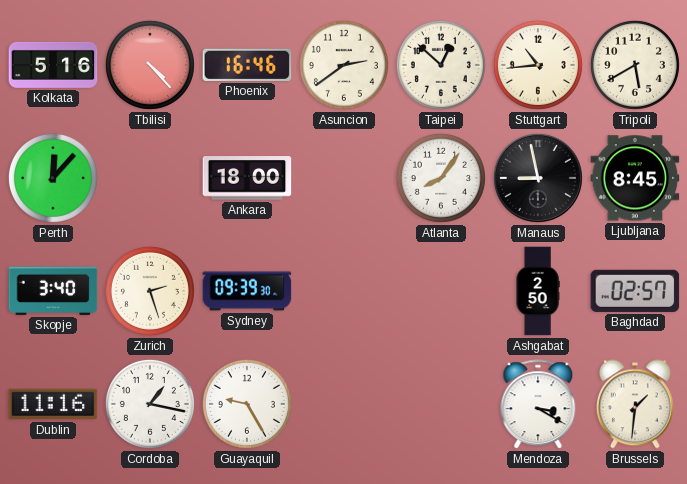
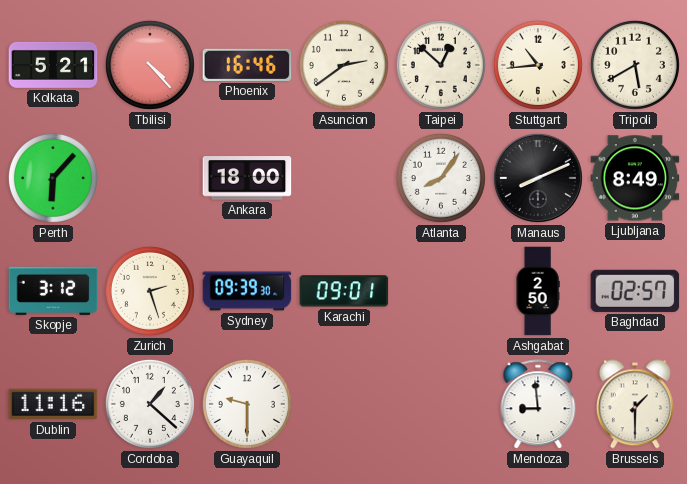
Kolkata: 5:16 -> 5:21
Perth: 12:07 -> 6:07
Manaus: 8:58 -> 8:11
Ljubljana: 8:45 -> 8:49
Skopje: 3:40 -> 3:12
Karachi: none -> 09:01
Cordoba: 1:17 -> 1:22
Guayaquil: 9:25 -> 9:30
Mendoza: 3:20 -> 8:59
Brussels: 1:31 -> 1:30
